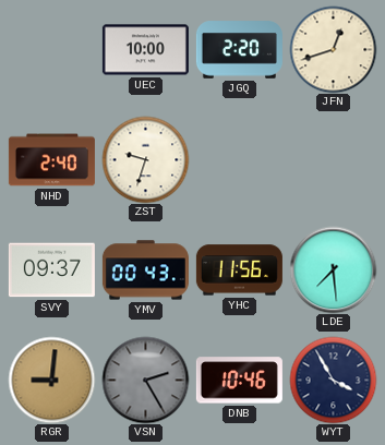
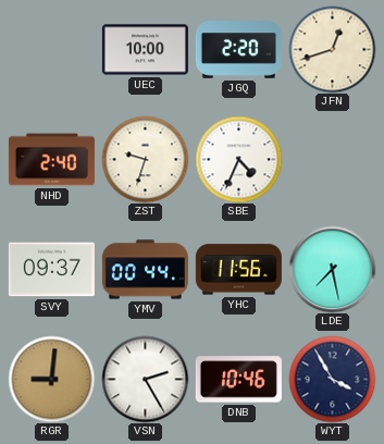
SBE: none -> 4:34
YMV: 00:43 -> 00:44
LDE: 7:29 -> 7:28
VSN dial: grey -> white
